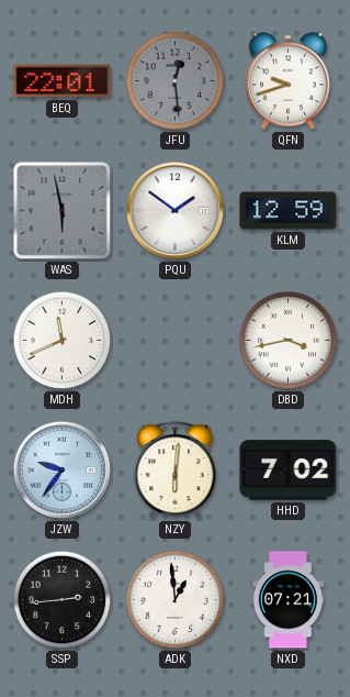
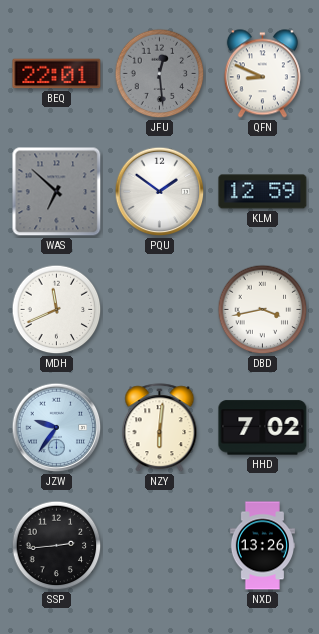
QFN: 9:42 -> 8:49
WAS: 5:58 -> 6:52
ADK: 12:59 -> none
NXD: 07:21 -> 13:26
